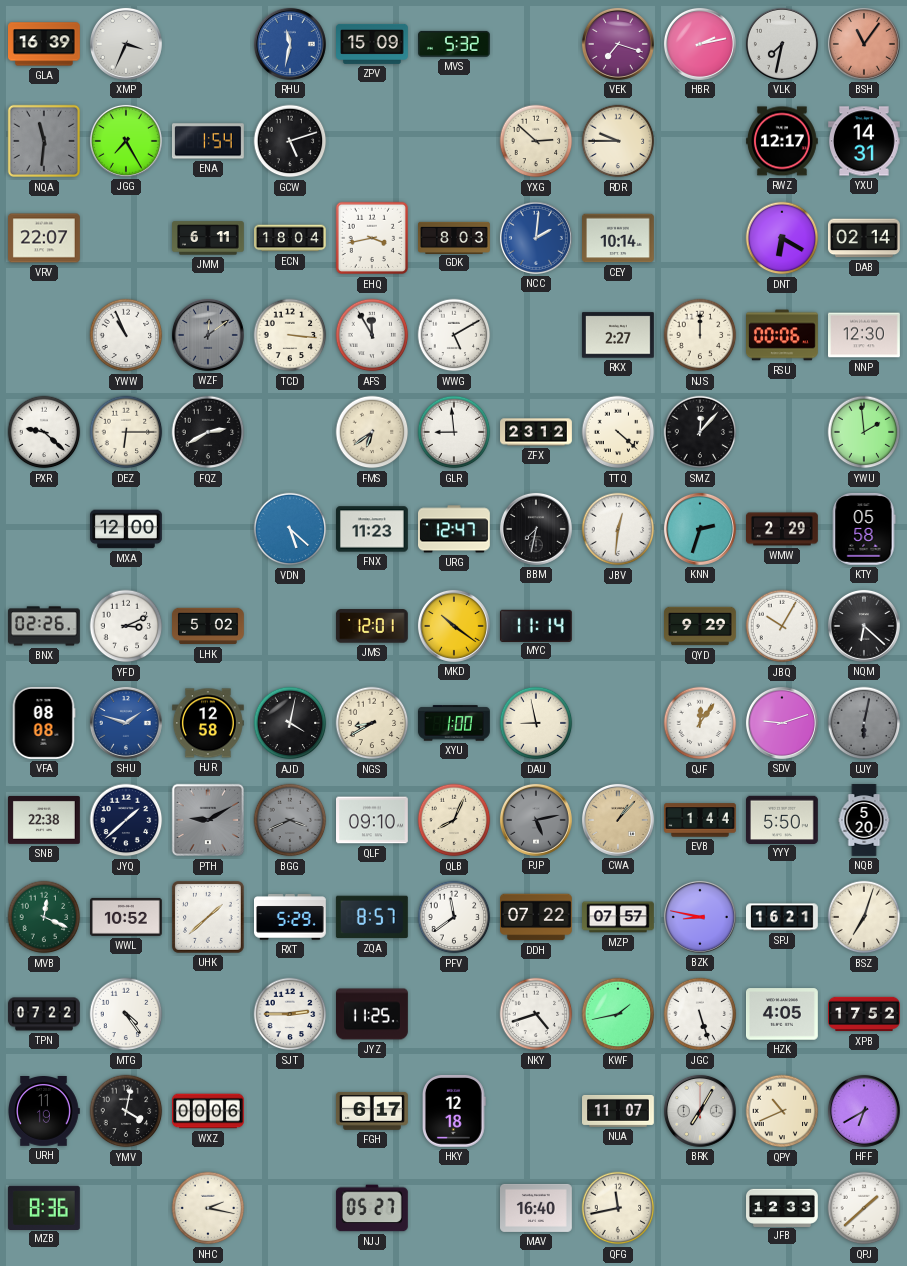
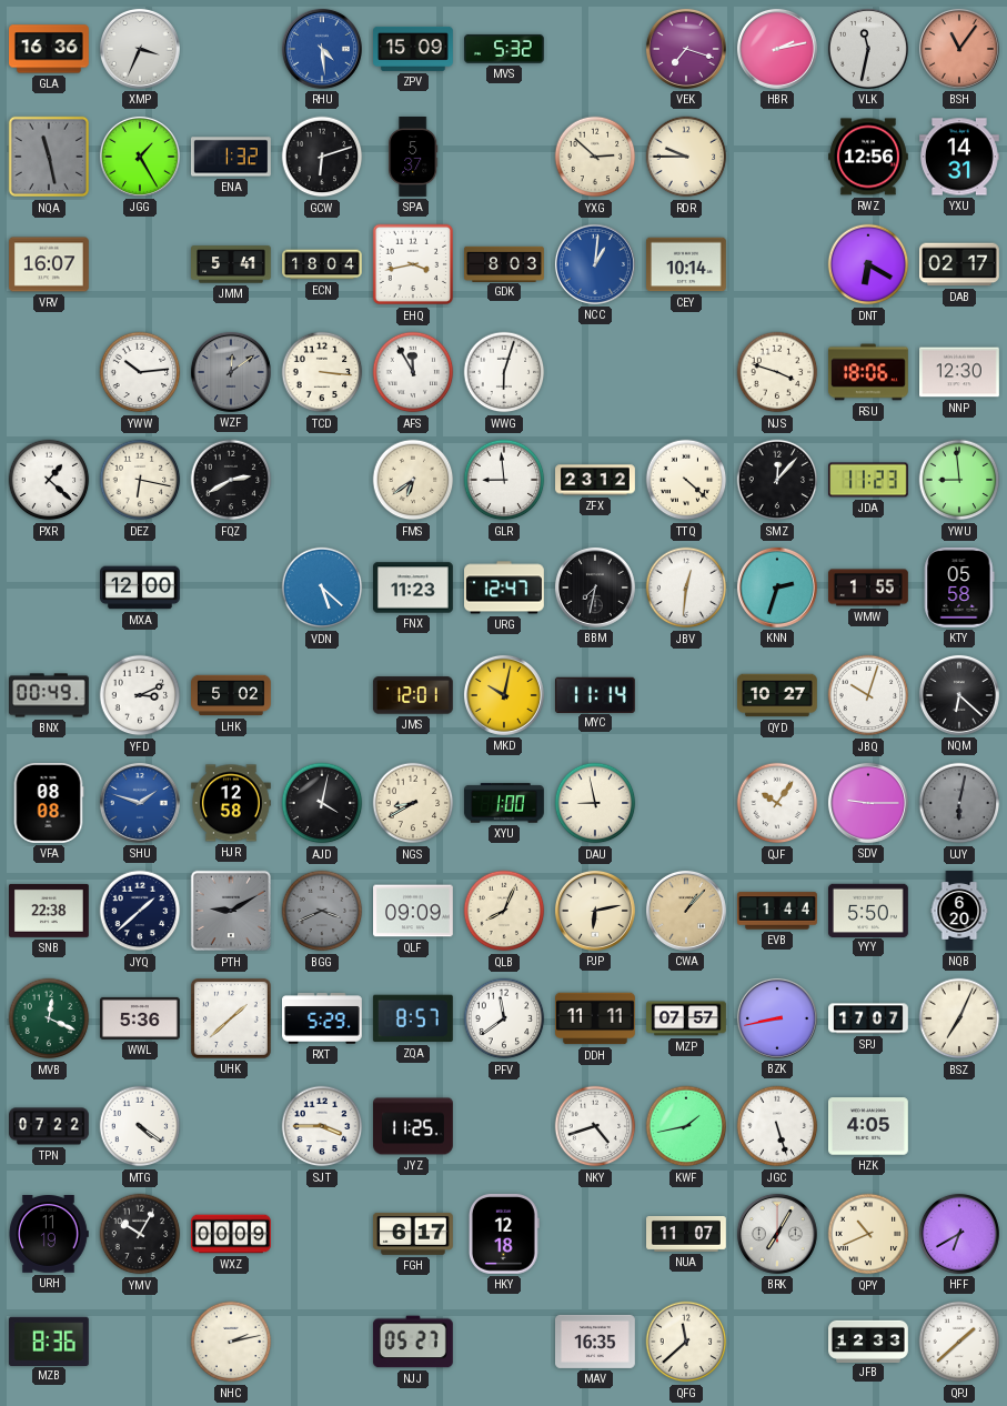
GLA: 16:39 -> 16:36
RHU: 11:32 -> 4:29
VLK: 7:32 -> 11:32
NQA: 11:31 -> 11:28
JGG: 7:25 -> 1:25
ENA: 1:54 -> 1:32
GCW: 5:12 -> 6:12
SPA: none -> 5:37
RWZ: 12:17 -> 12:56
VRV: 22:07 -> 16:07
JMM: 6:11 -> 5:41
NCC: 2:01 -> 1:01
DAB: 02:14 -> 02:17
YWW: 10:56 -> 10:14
WWG: 5:10 -> 6:03
RKX: 2:27 -> none
NJS: 12:00 -> 3:48
RSU: 00:06 -> 18:06
PXR: 9:22 -> 1:22
DEZ: 6:15 -> 6:17
JDA: none -> 11:23
YWU: 1:59 -> 8:59
WMW: 2:29 -> 1:55
BNX: 02:26 -> 00:49
MKD: 10:21 -> 10:02
QYD: 9:29 -> 10:27
JBQ: 10:05 -> 10:03
QJF: 12:06 -> 10:06
SDV: 9:12 -> 9:15
QLF: 09:10 -> 09:09
PJP: 5:13 -> 6:13
PJP dial: grey -> cream
NQB: 5:20 -> 6:20
WWL: 10:52 -> 5:36
DDH: 07:22 -> 11:11
BZK: 8:47 -> 8:43
SPJ: 16:21 -> 17:07
BSZ: 7:03 -> 7:04
MTG: 4:24 -> 4:21
SJT: 2:45 -> 3:45
XPB: 17:52 -> none
YMV: 4:02 -> 10:05
WXZ: 00:06 -> 00:09
NHC: 2:17 -> 2:13
MAV: 16:40 -> 16:35
QFG: 11:43 -> 11:38
